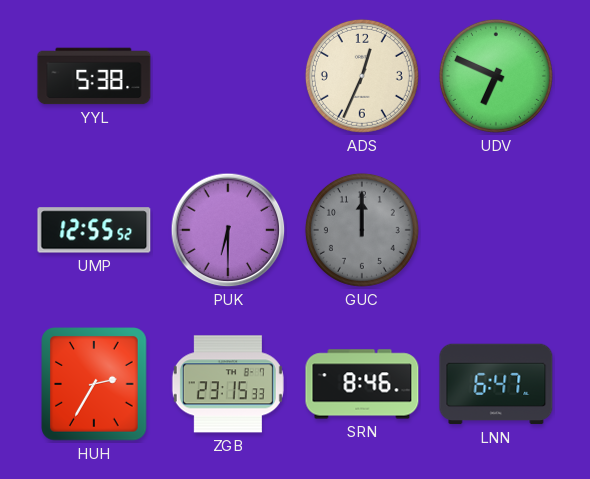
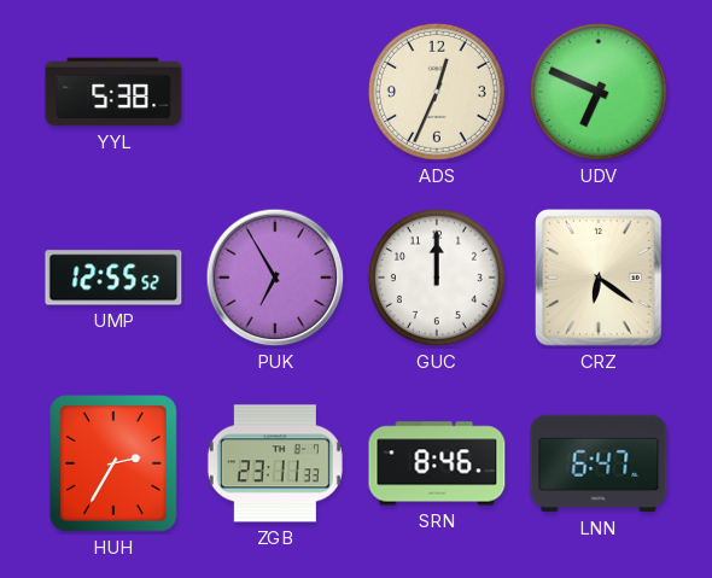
PUK: 6:30 -> 6:55
GUC dial: grey -> white
CRZ: none -> 6:21
ZGB: 23:15 -> 23:11
